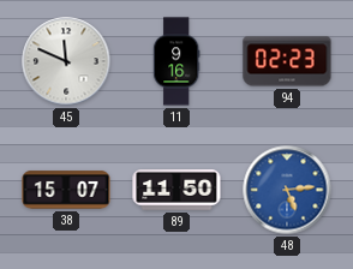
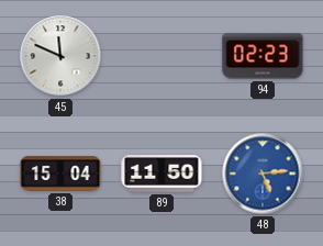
11: 9:16 -> none
38: 15:07 -> 15:04
